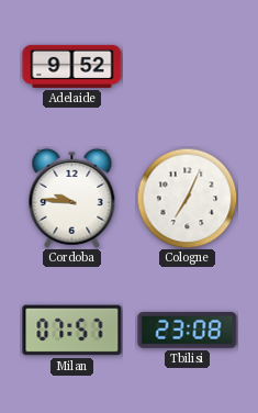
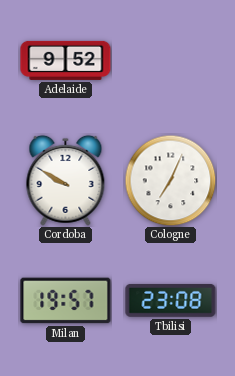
Cordoba: 9:46 -> 9:50
Milan: 07:57 -> 19:57
